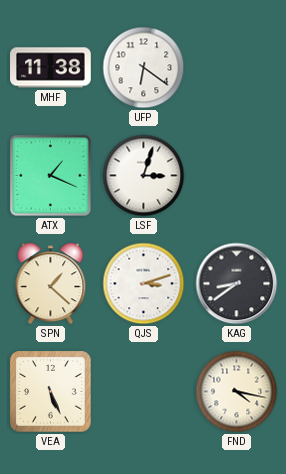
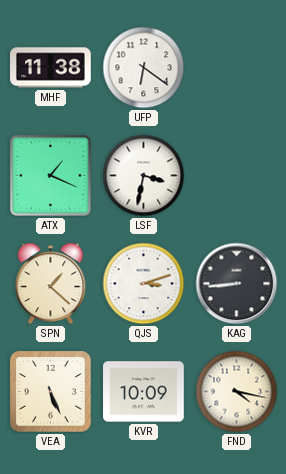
LSF: 3:03 -> 3:32
KAG: 8:39 -> 8:44
KVR: none -> 10:09
